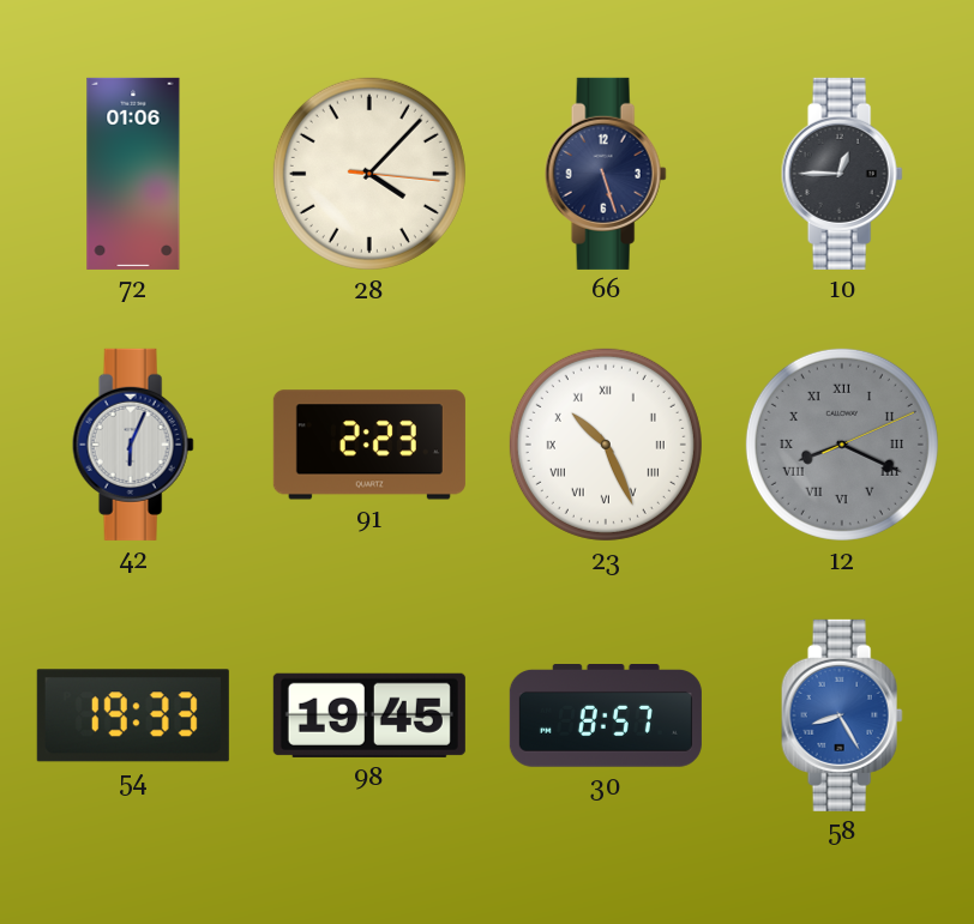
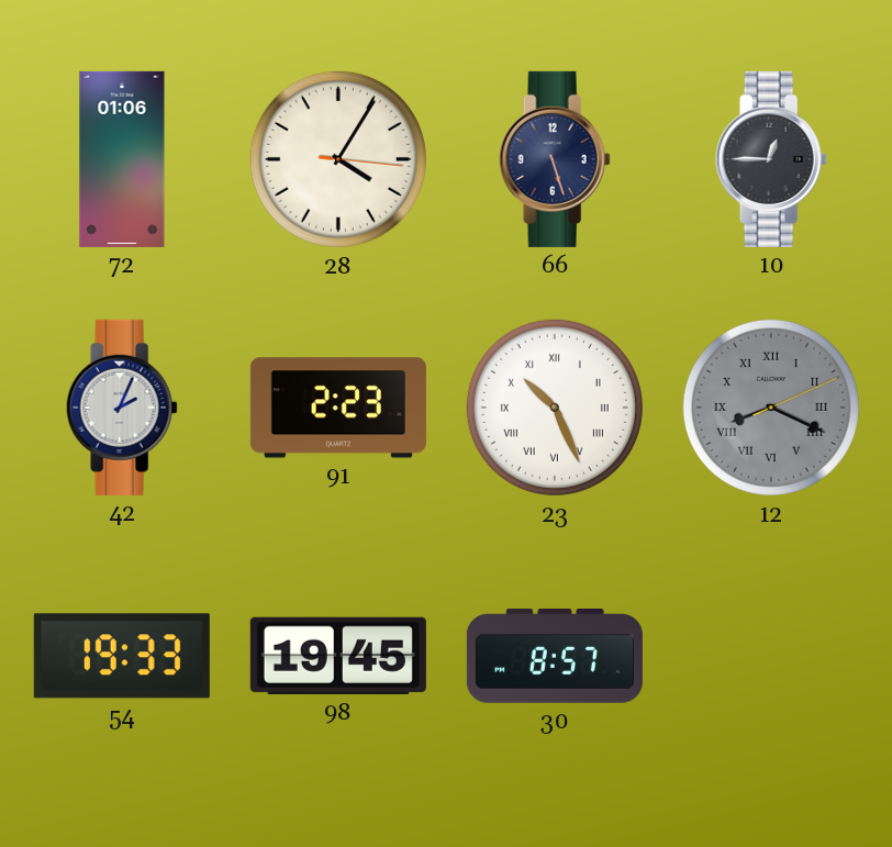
28: 4:07 -> 4:05
42: 6:04 -> 2:04
58: 8:25 -> none
